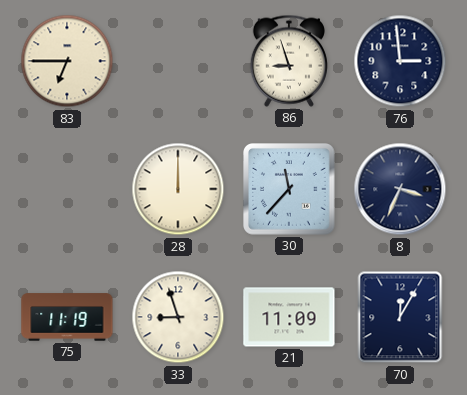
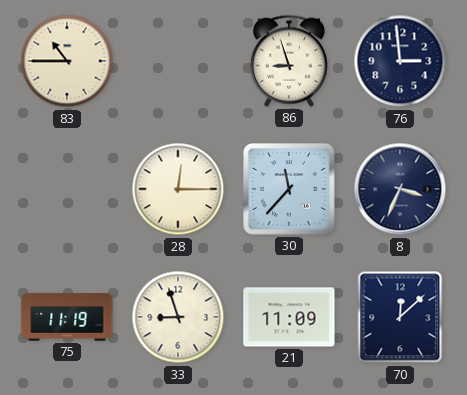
83: 6:45 -> 10:45
28: 12:00 -> 12:15
70: 12:05 -> 12:08
